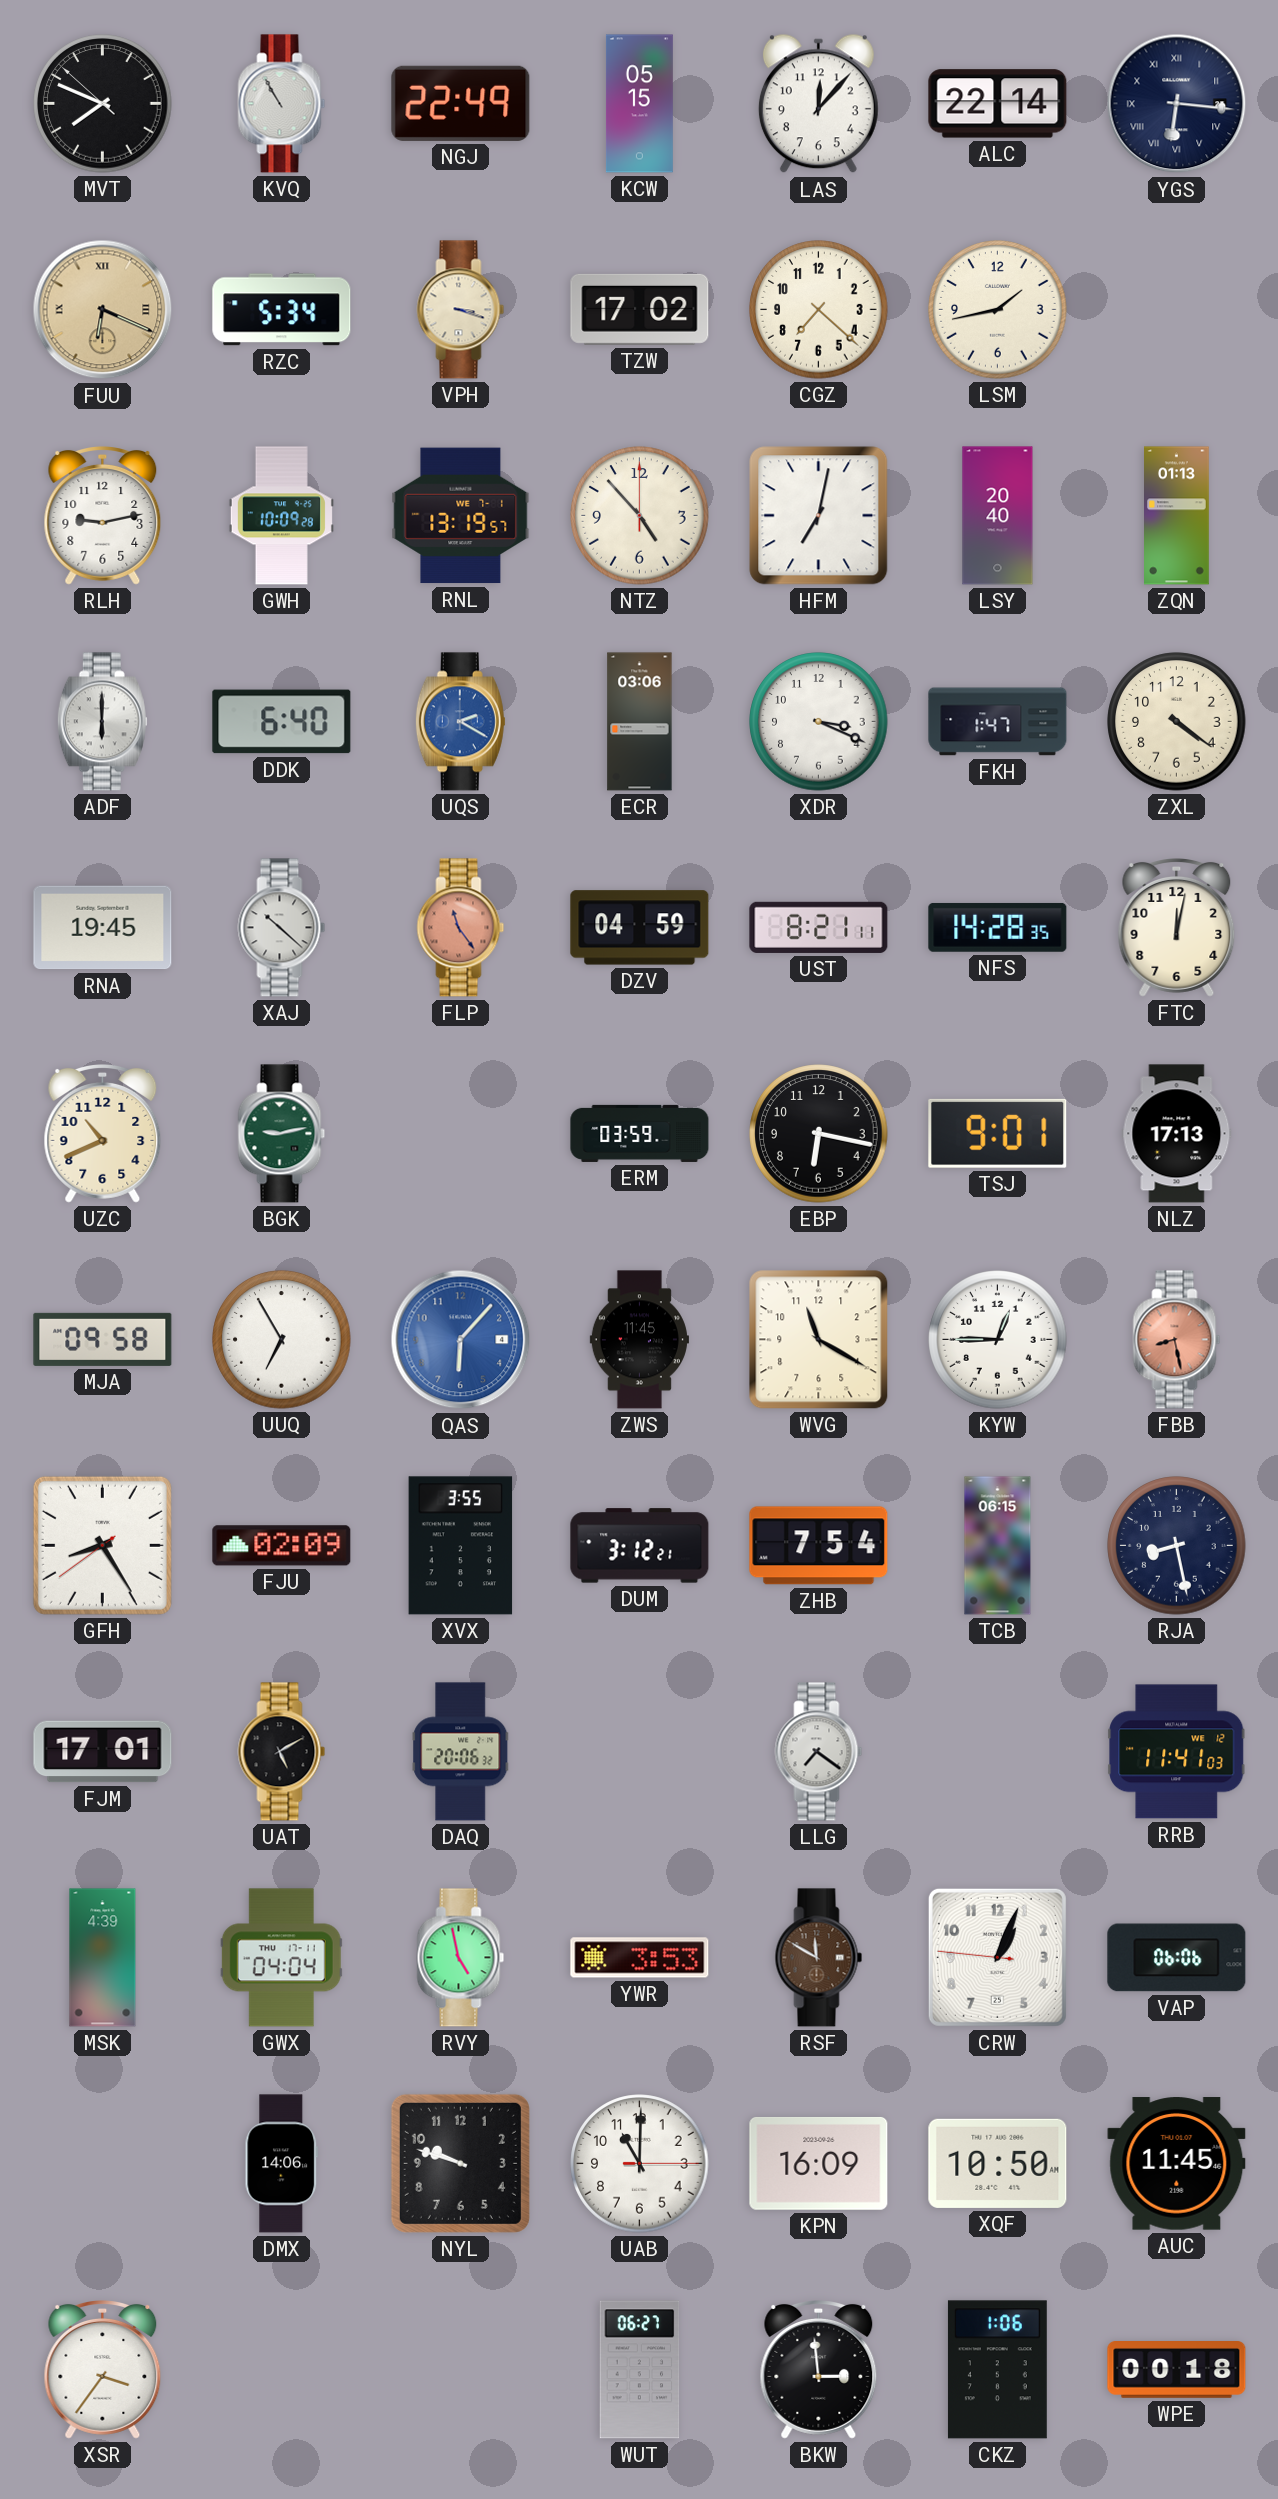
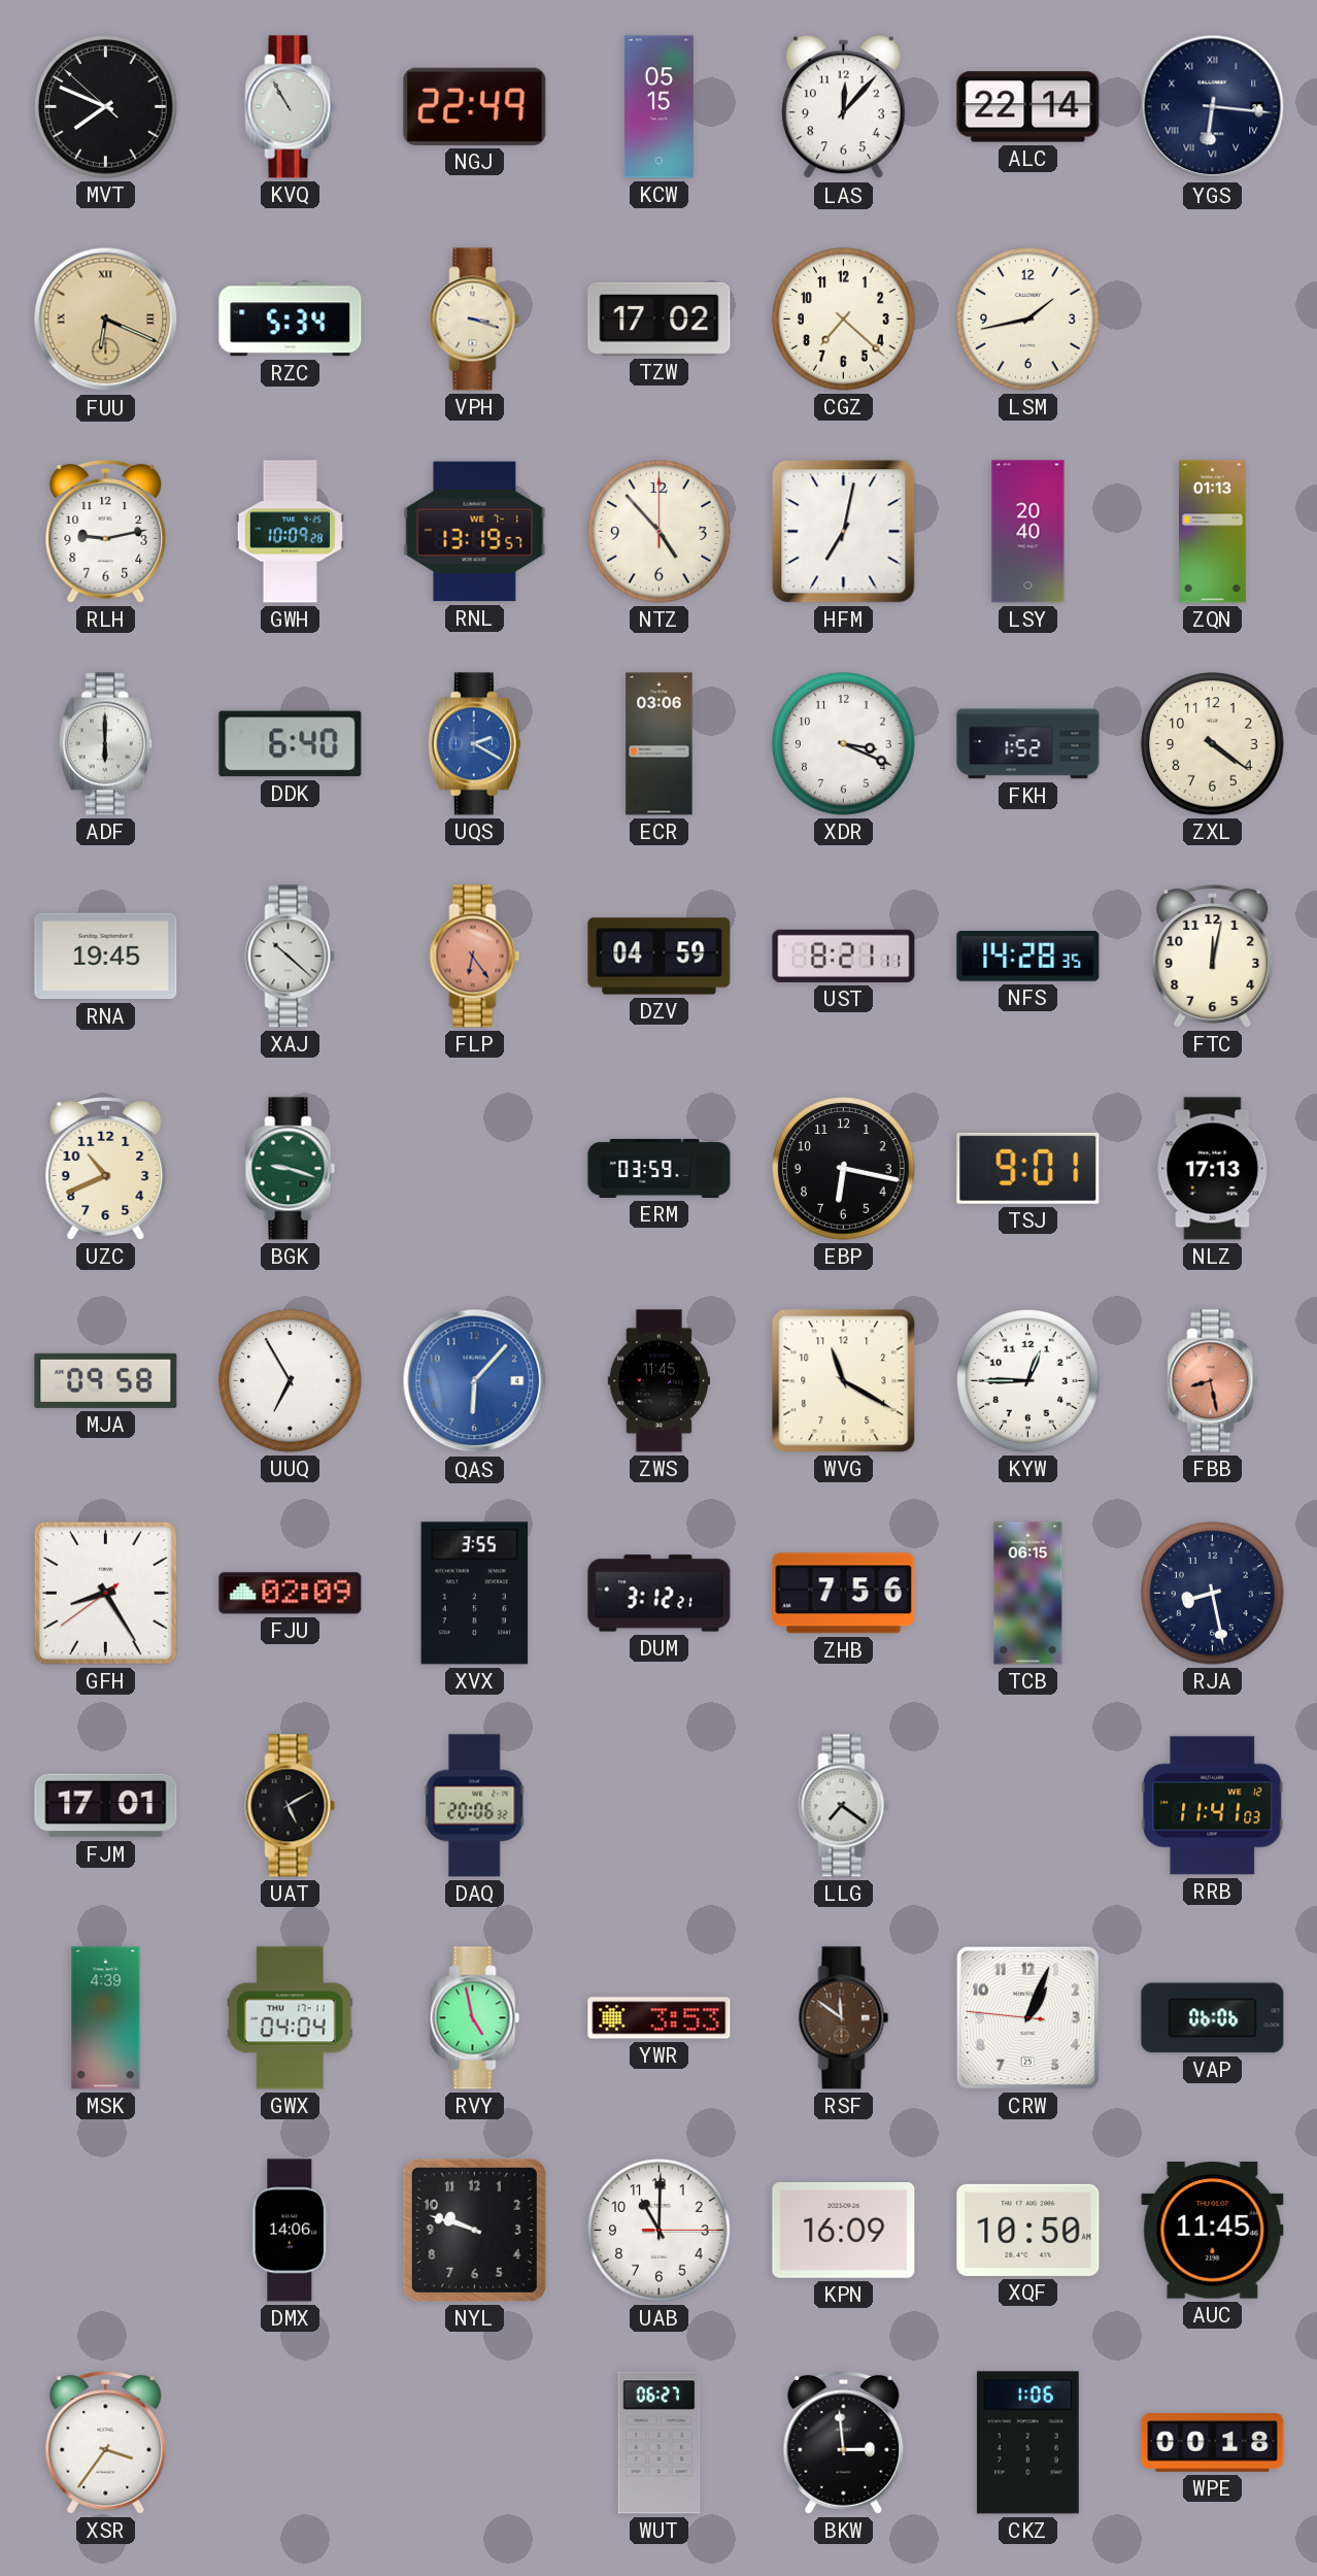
FKH: 1:47 -> 1:52
FLP: 11:24 -> 6:24
BGK: 9:13 -> 9:18
ZHB: 7:54 -> 7:56
RSF: 11:50 -> 11:51
